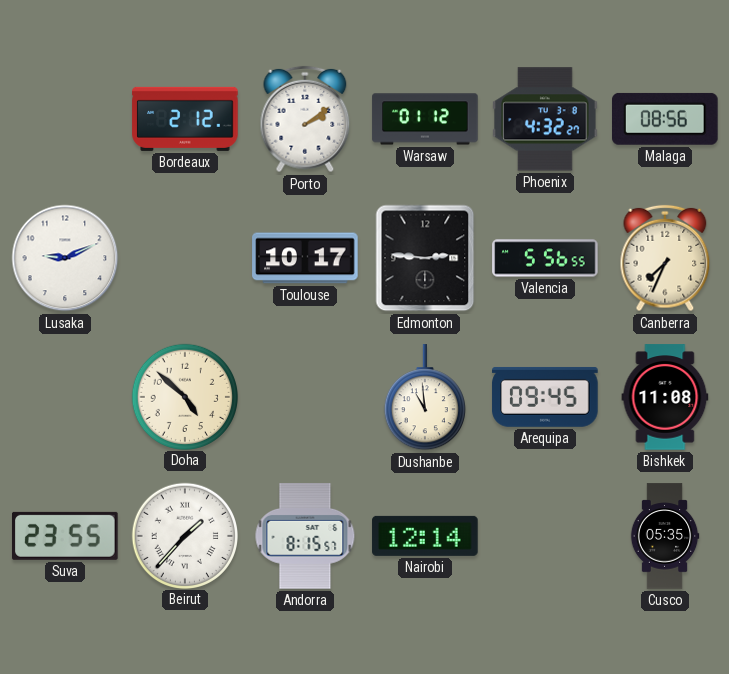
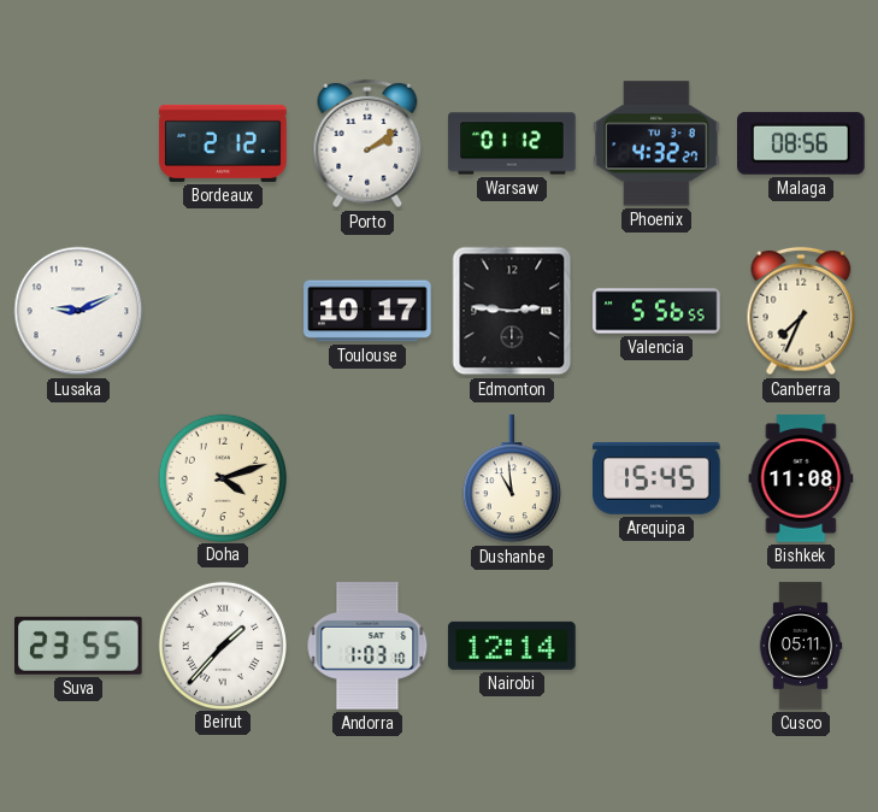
Doha: 4:52 -> 4:12
Arequipa: 09:45 -> 15:45
Andorra: 8:15 -> 1:03
Cusco: 05:35 -> 05:11
